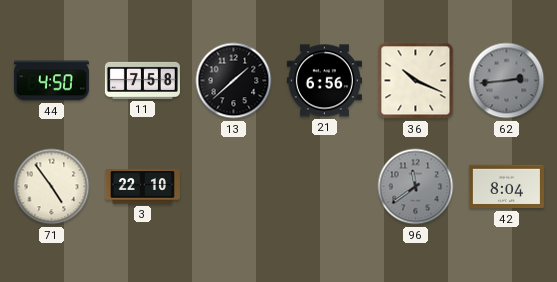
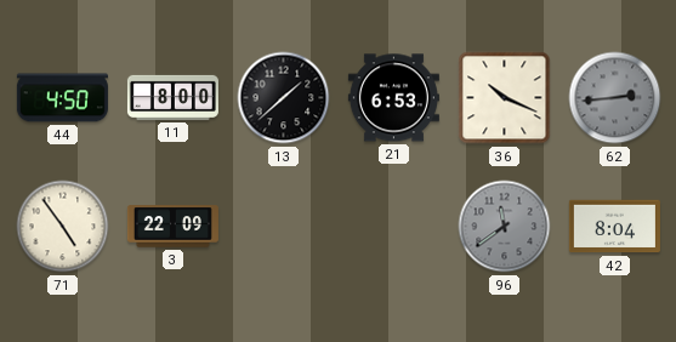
11: 7:58 -> 8:00
21: 6:56 -> 6:53
3: 22:10 -> 22:09
